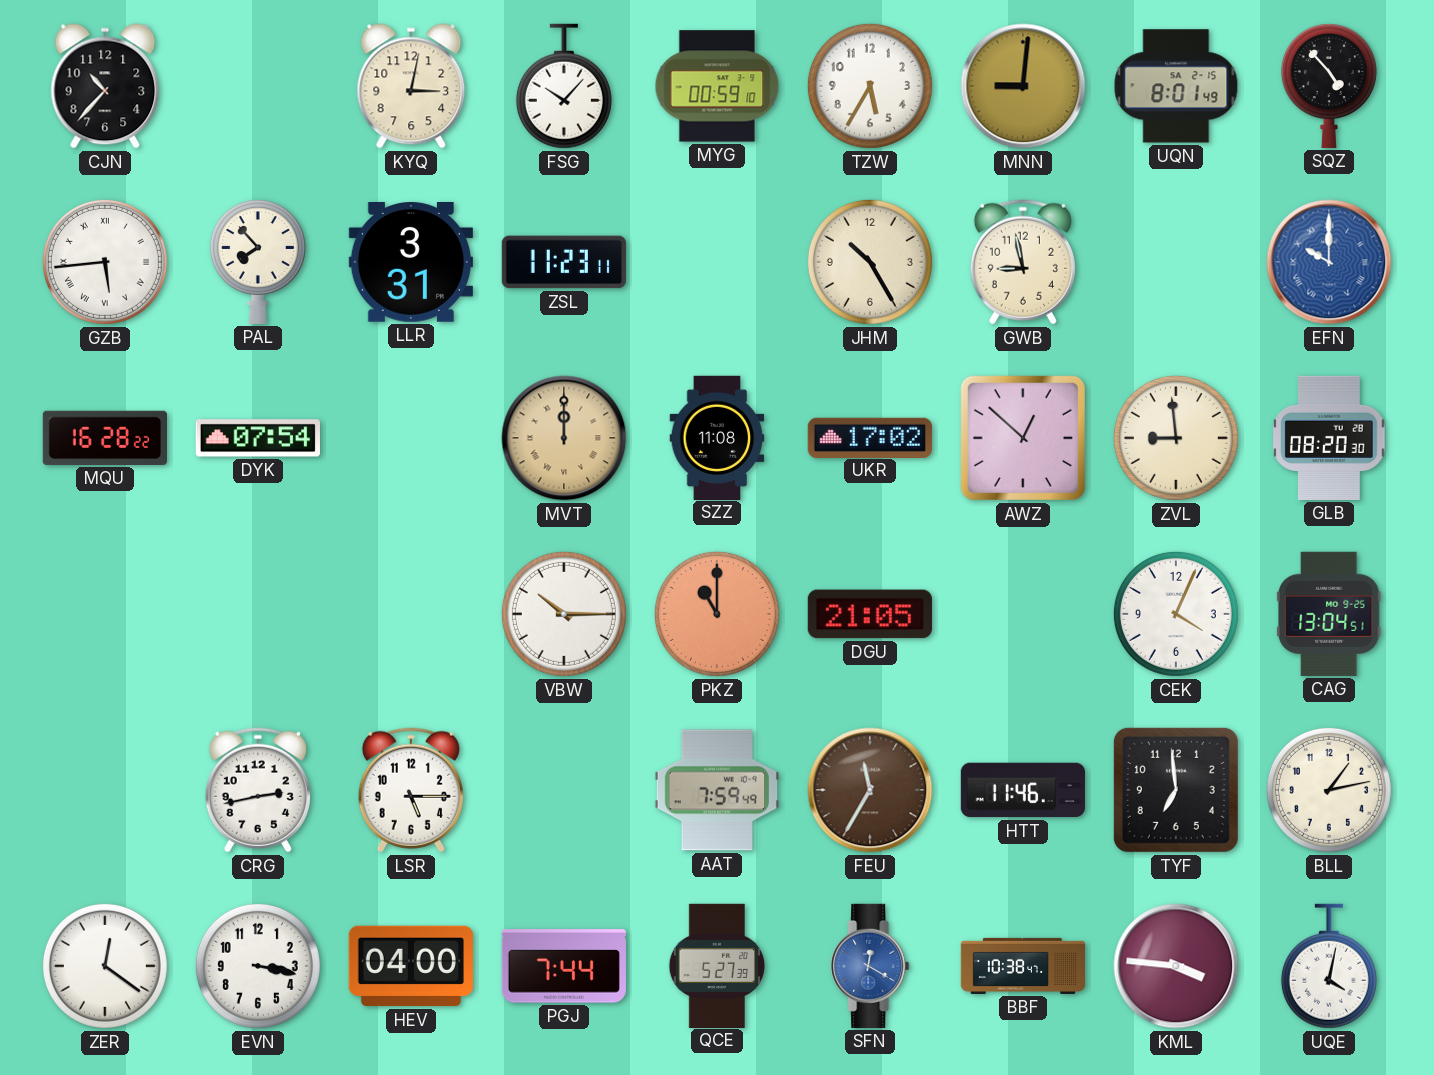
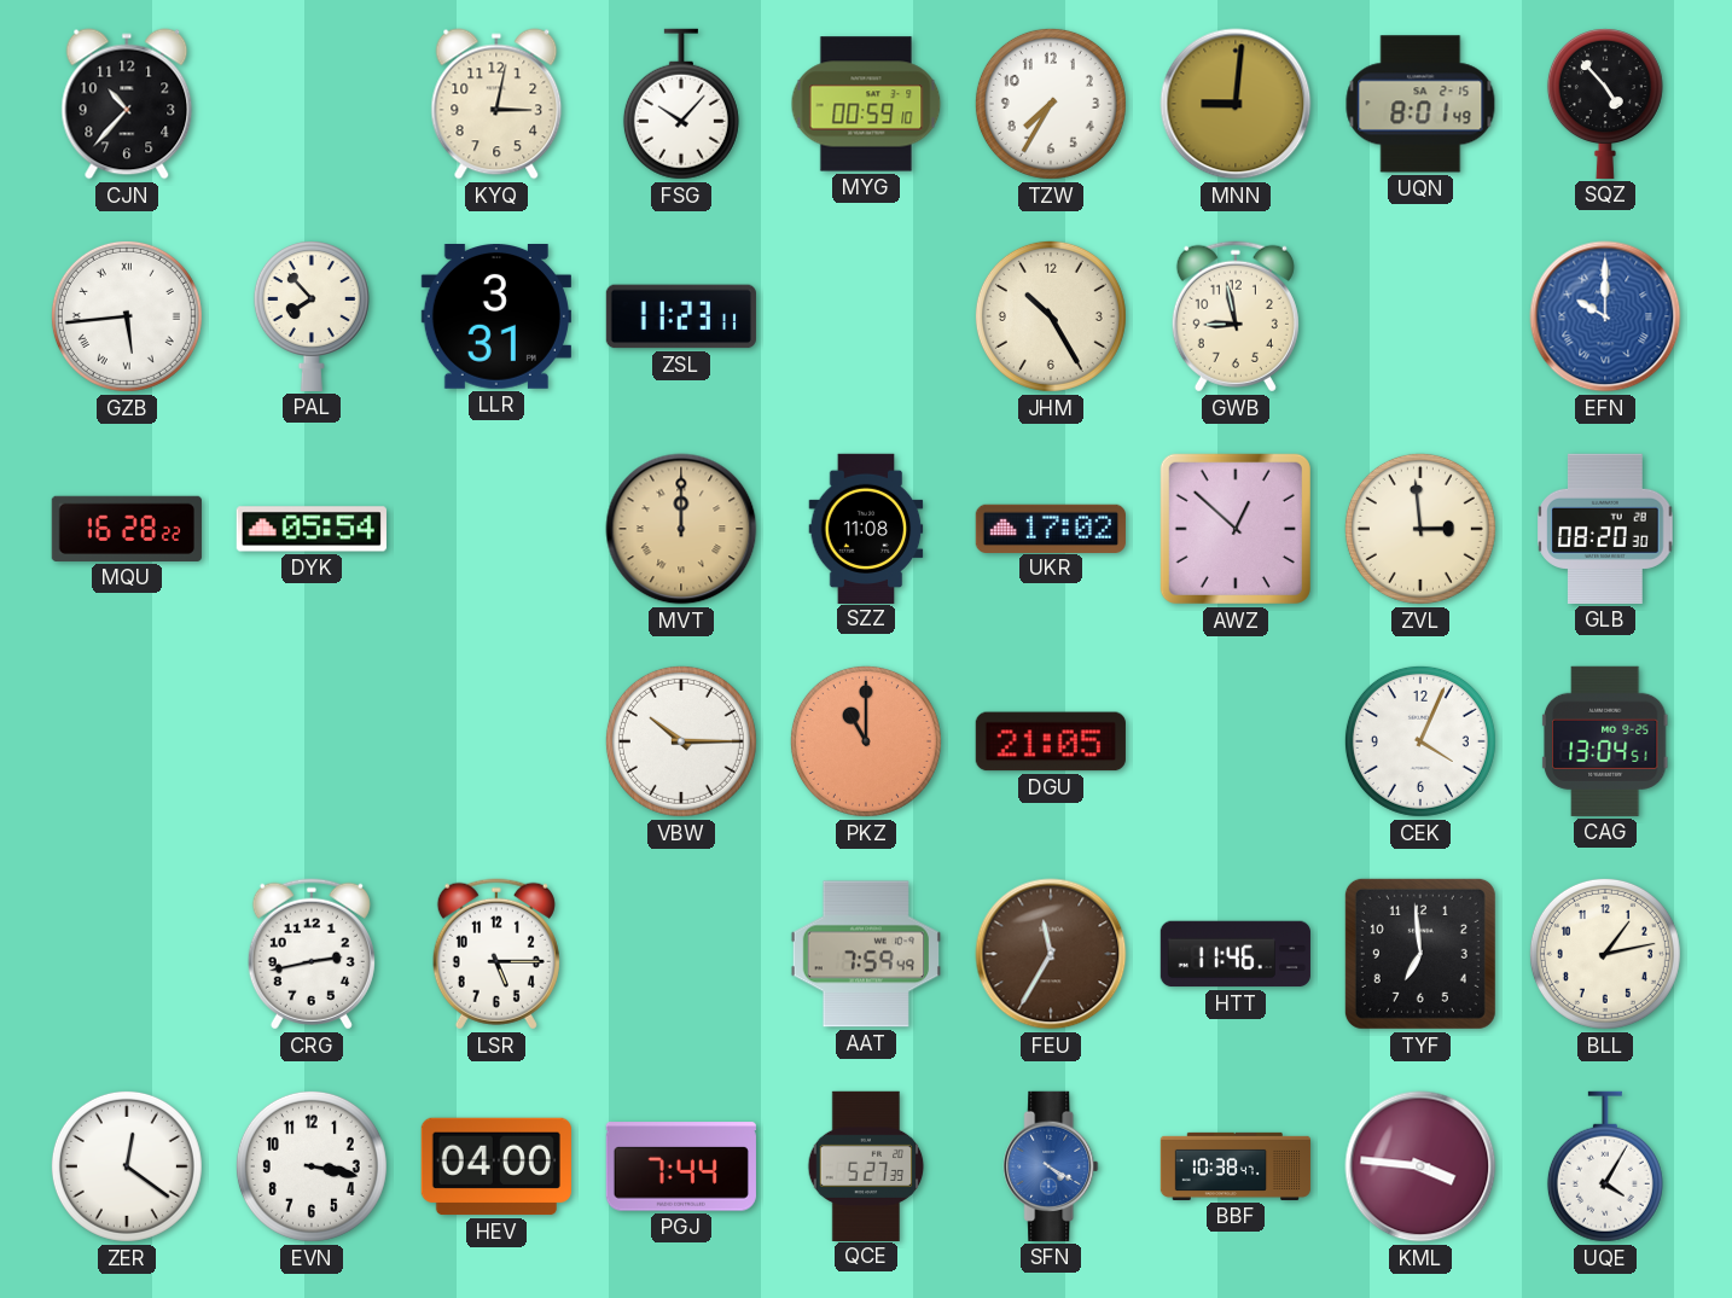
TZW: 5:35 -> 7:35
DYK: 07:54 -> 05:54
ZVL: 8:59 -> 2:59
SFN: 12:20 -> 4:20
UQE: 4:02 -> 4:05
